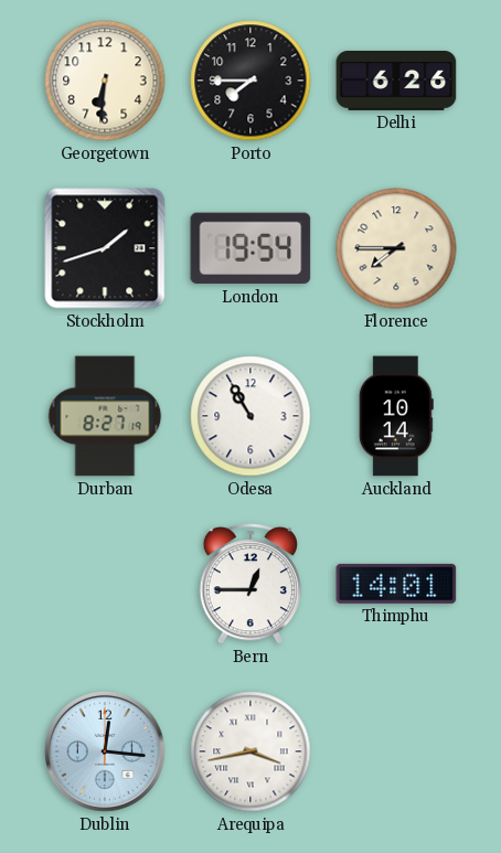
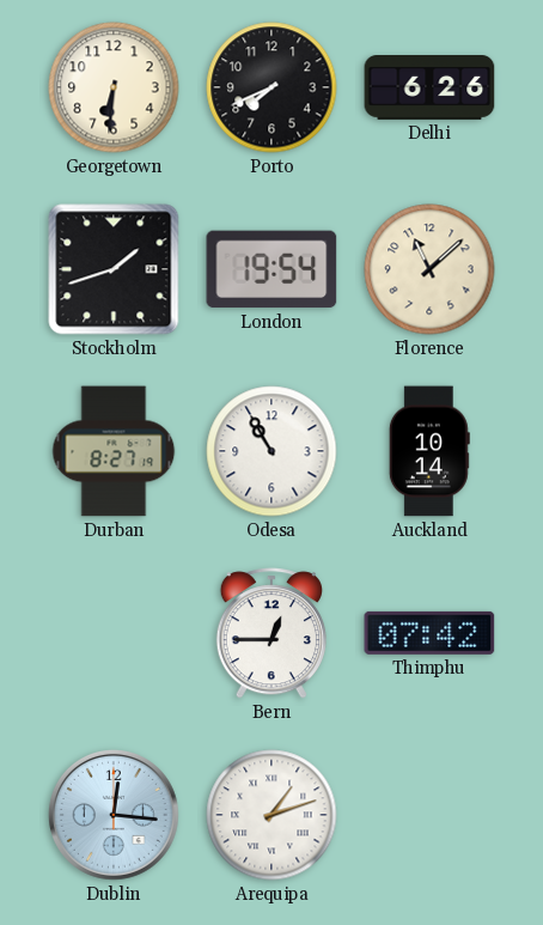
Porto: 7:45 -> 7:41
Florence: 7:45 -> 11:08
Thimphu: 14:01 -> 07:42
Arequipa: 3:43 -> 1:12
